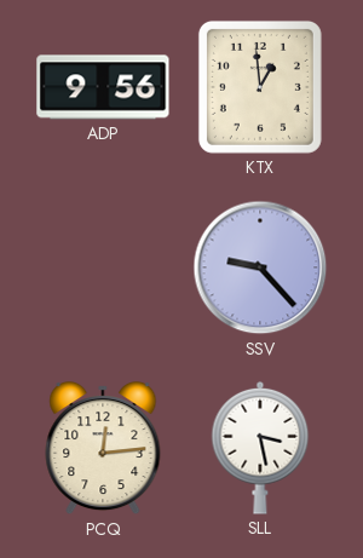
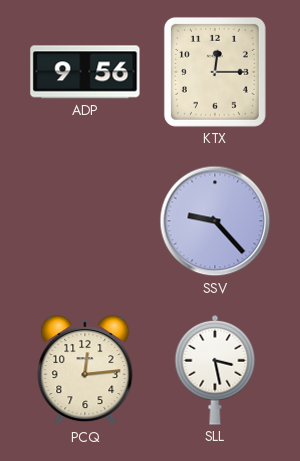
KTX: 12:59 -> 12:15
